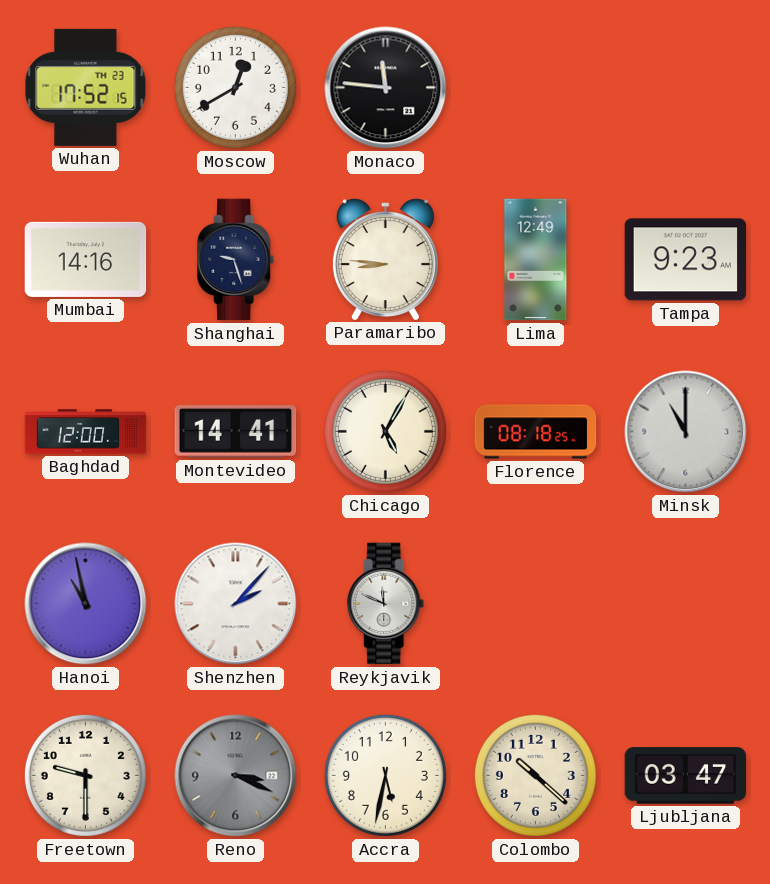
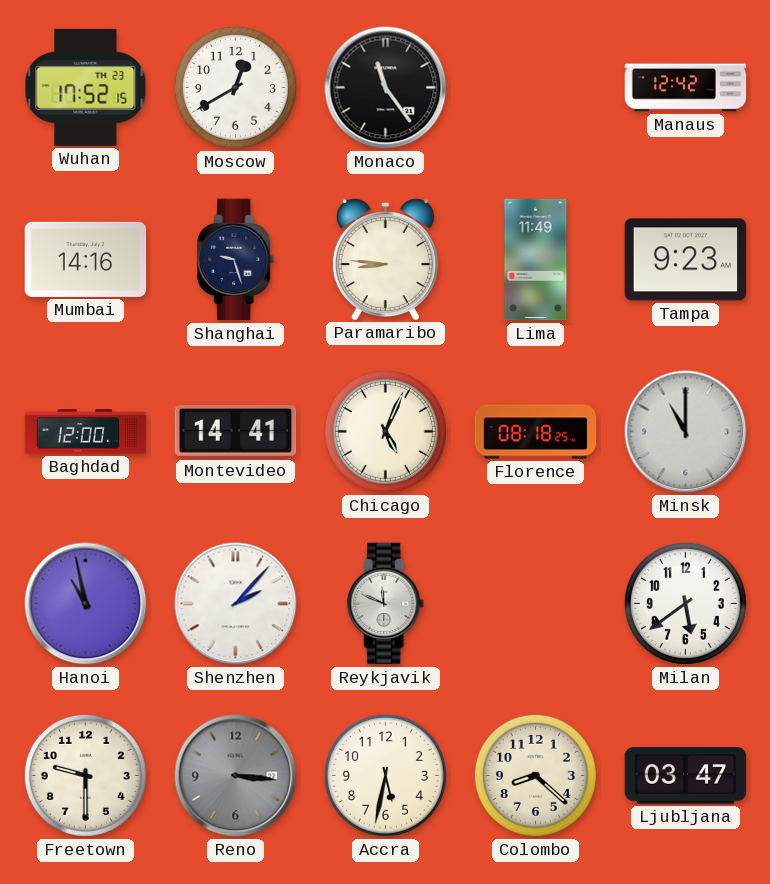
Monaco: 11:46 -> 11:24
Manaus: none -> 12:42
Lima: 12:49 -> 11:49
Chicago: 5:05 -> 5:04
Milan: none -> 5:39
Reno: 3:19 -> 3:16
Colombo: 10:22 -> 8:22
